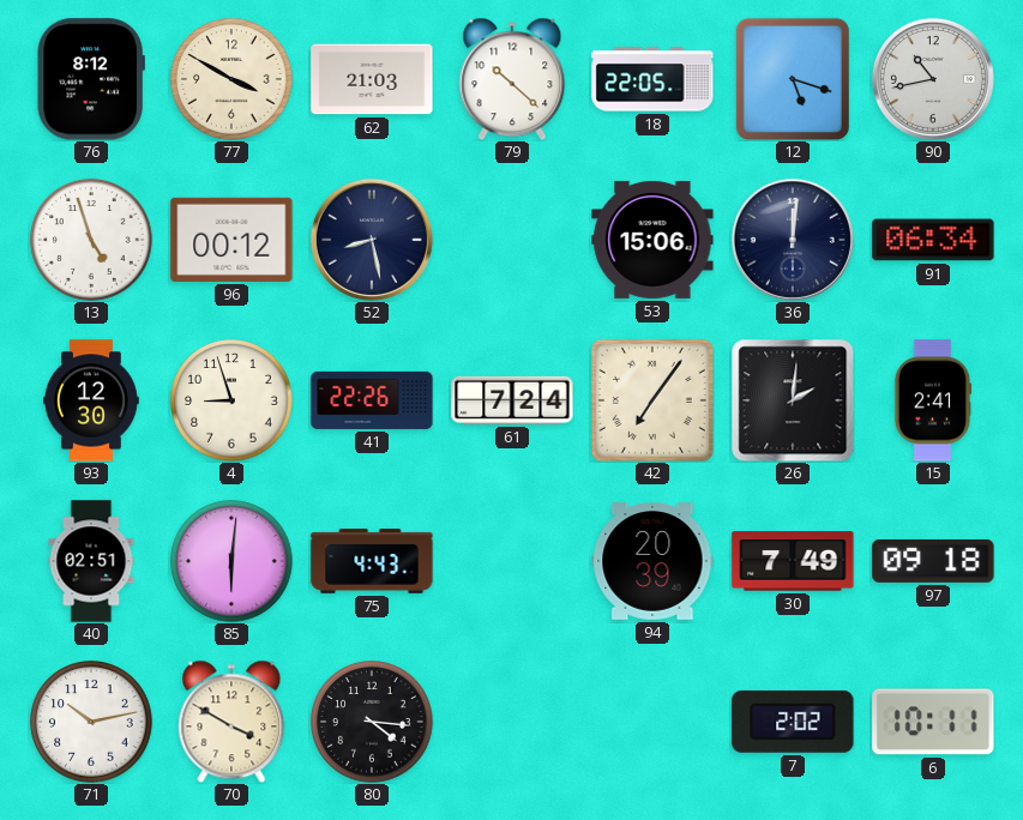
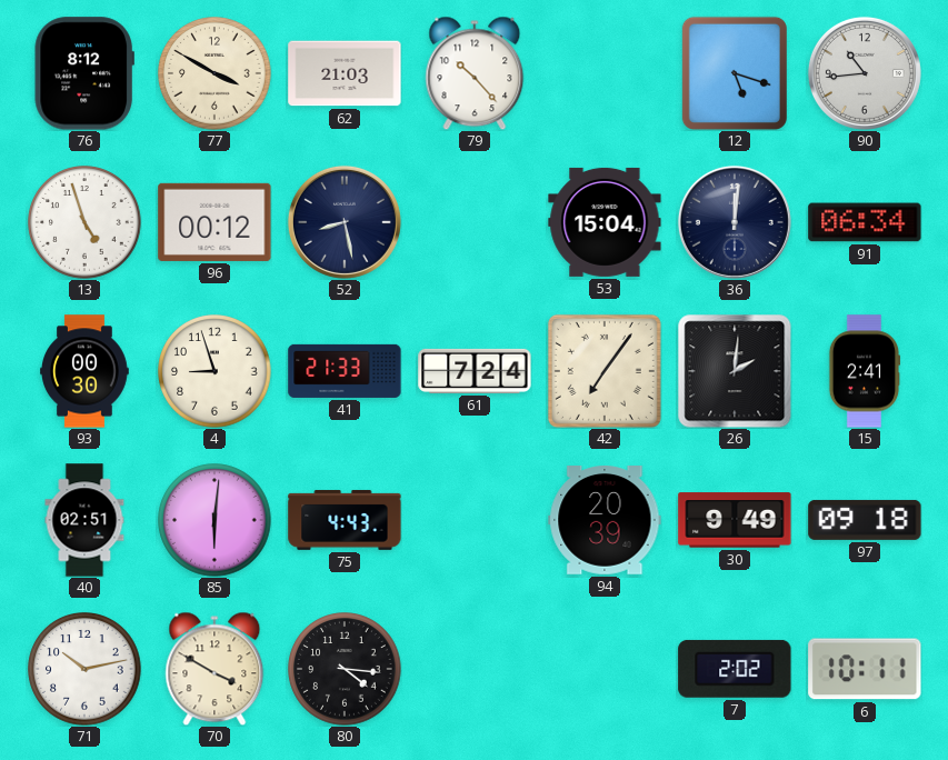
79: 10:22 -> 10:23
18: 22:05 -> none
90: 10:43 -> 10:44
53: 15:06 -> 15:04
93: 12:30 -> 00:30
41: 22:26 -> 21:33
30: 7:49 -> 9:49
